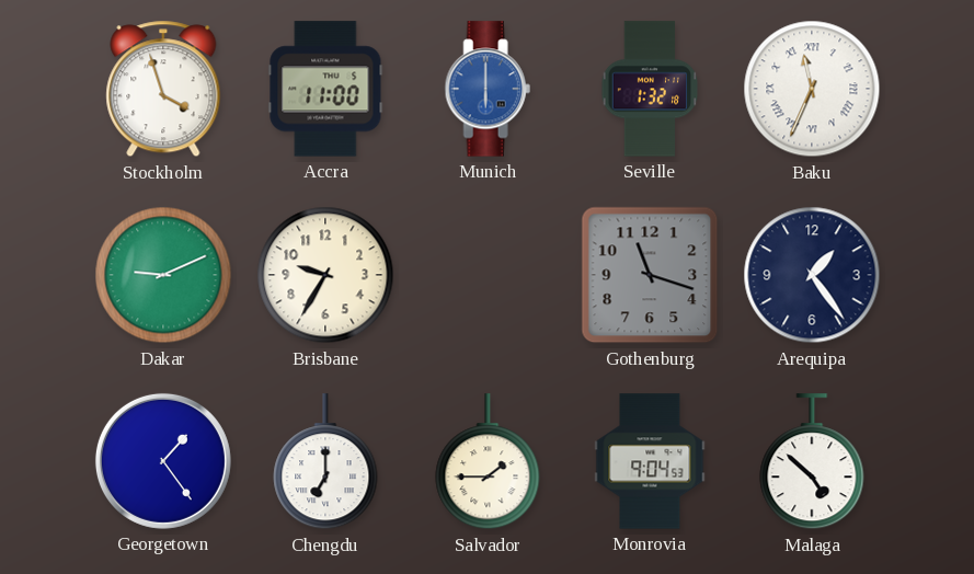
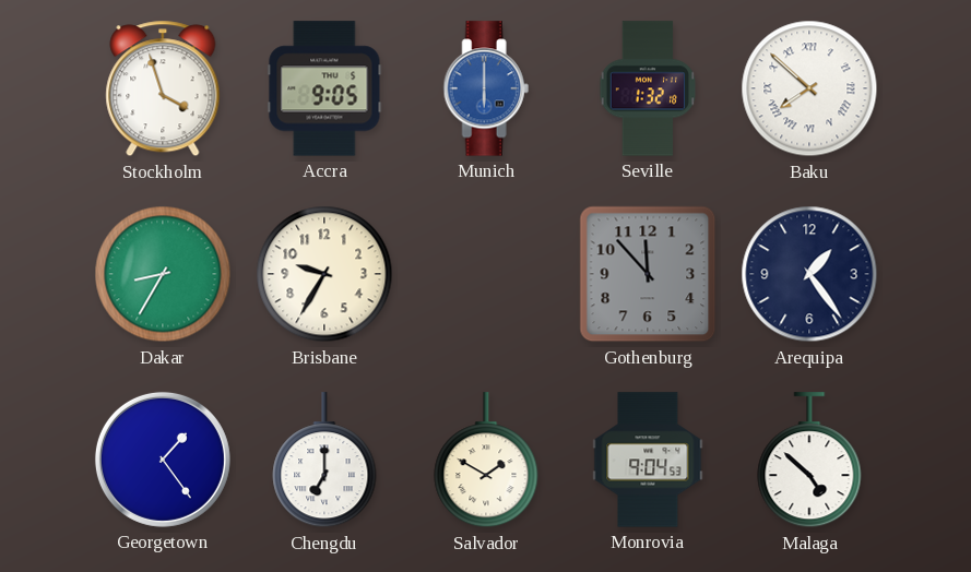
Accra: 11:00 -> 9:05
Baku: 11:34 -> 7:52
Dakar: 9:11 -> 8:35
Gothenburg: 11:18 -> 11:53
Salvador: 1:45 -> 1:50
